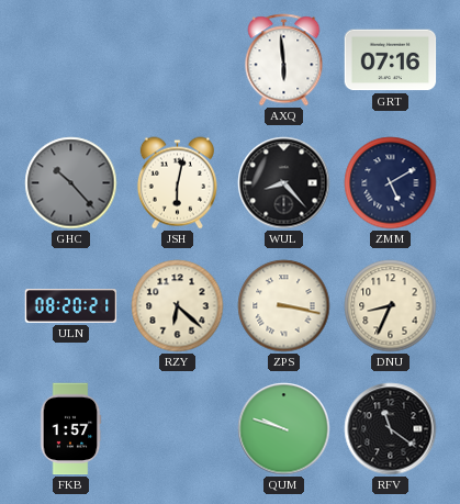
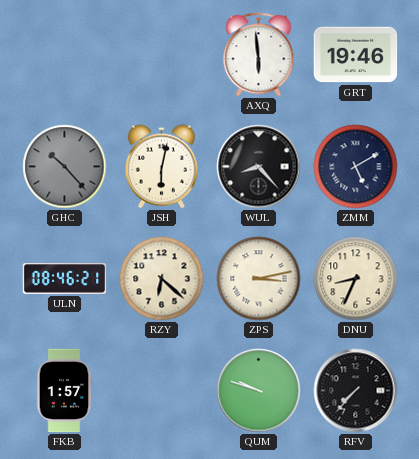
GRT: 07:16 -> 19:46
ULN: 08:20 -> 08:46
ZPS: 3:17 -> 3:13
RFV: 11:21 -> 7:37
